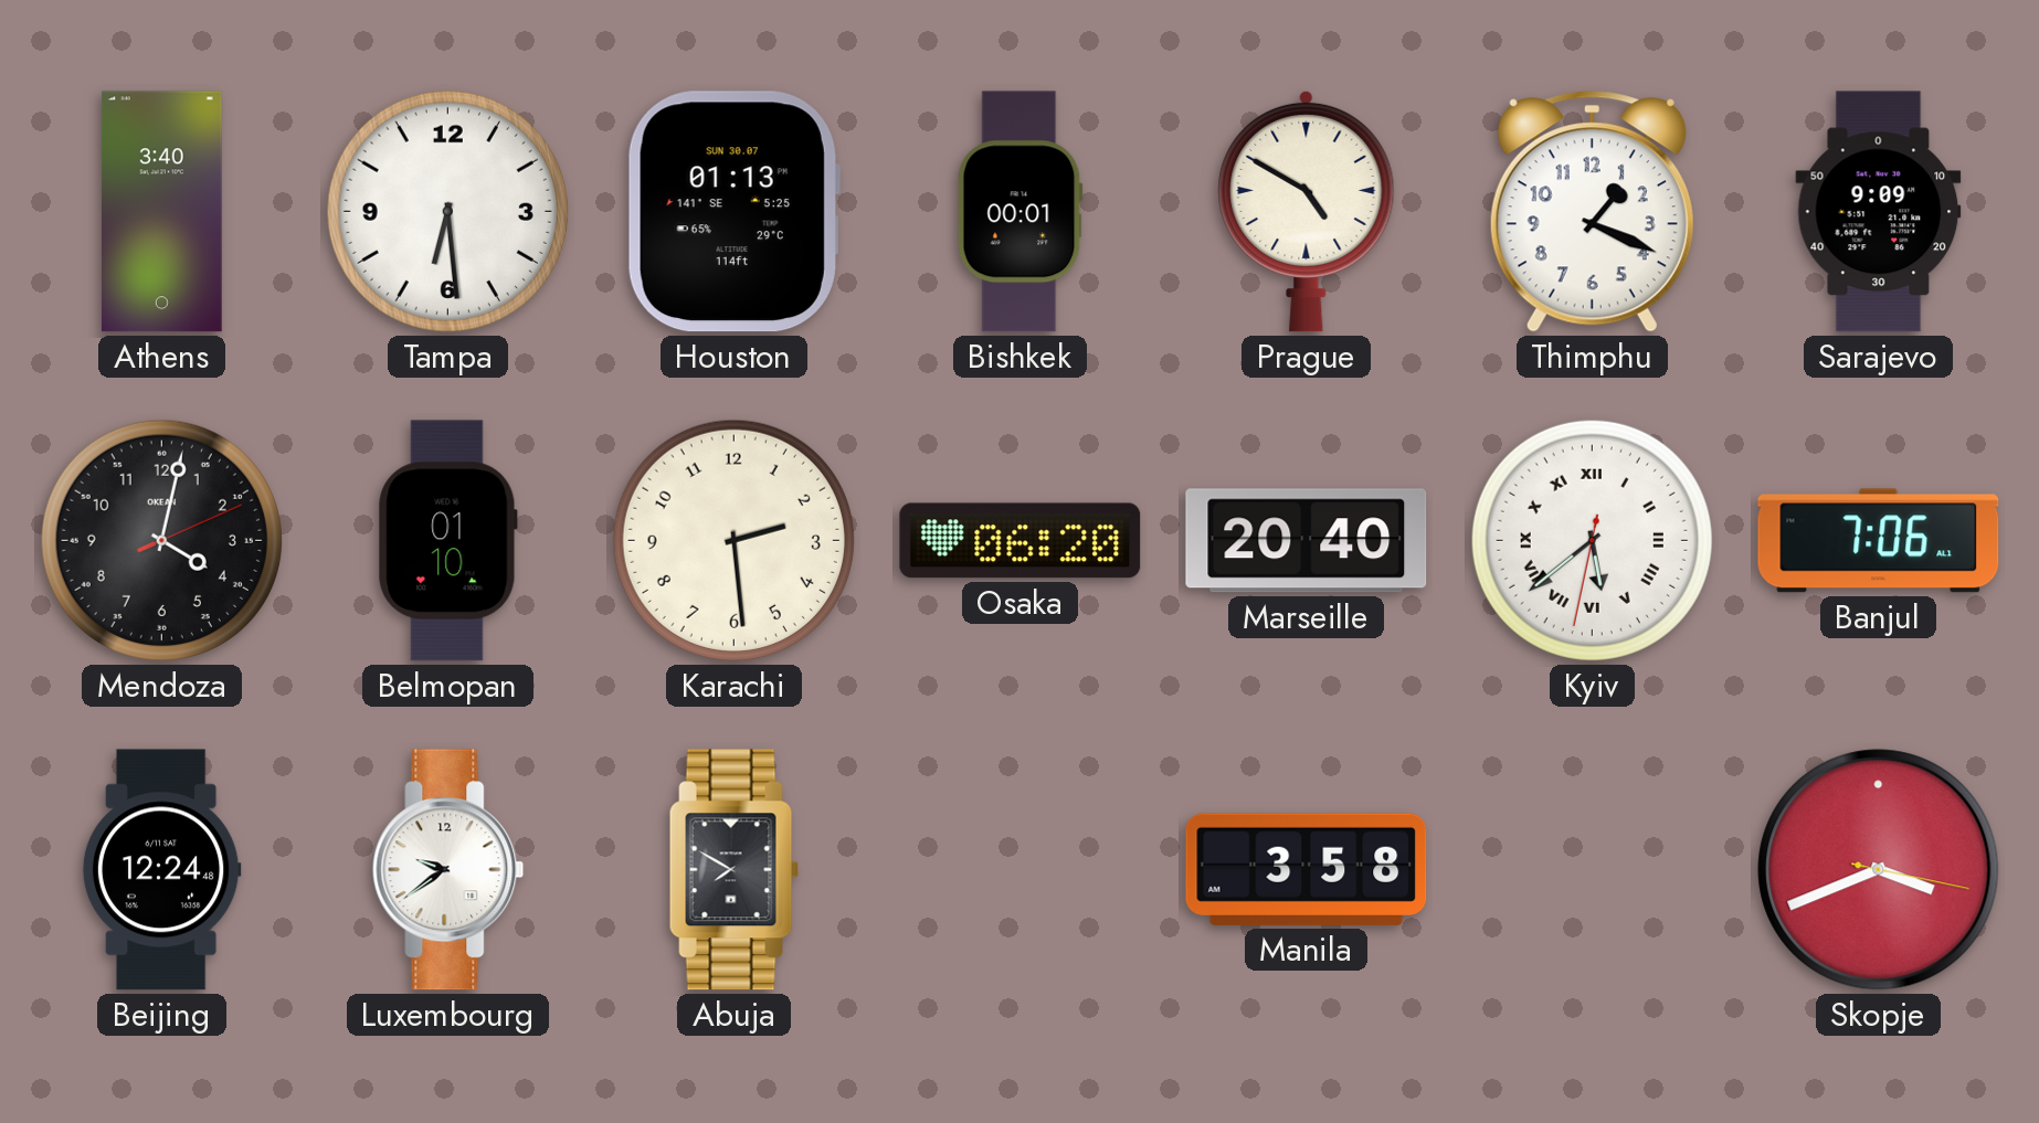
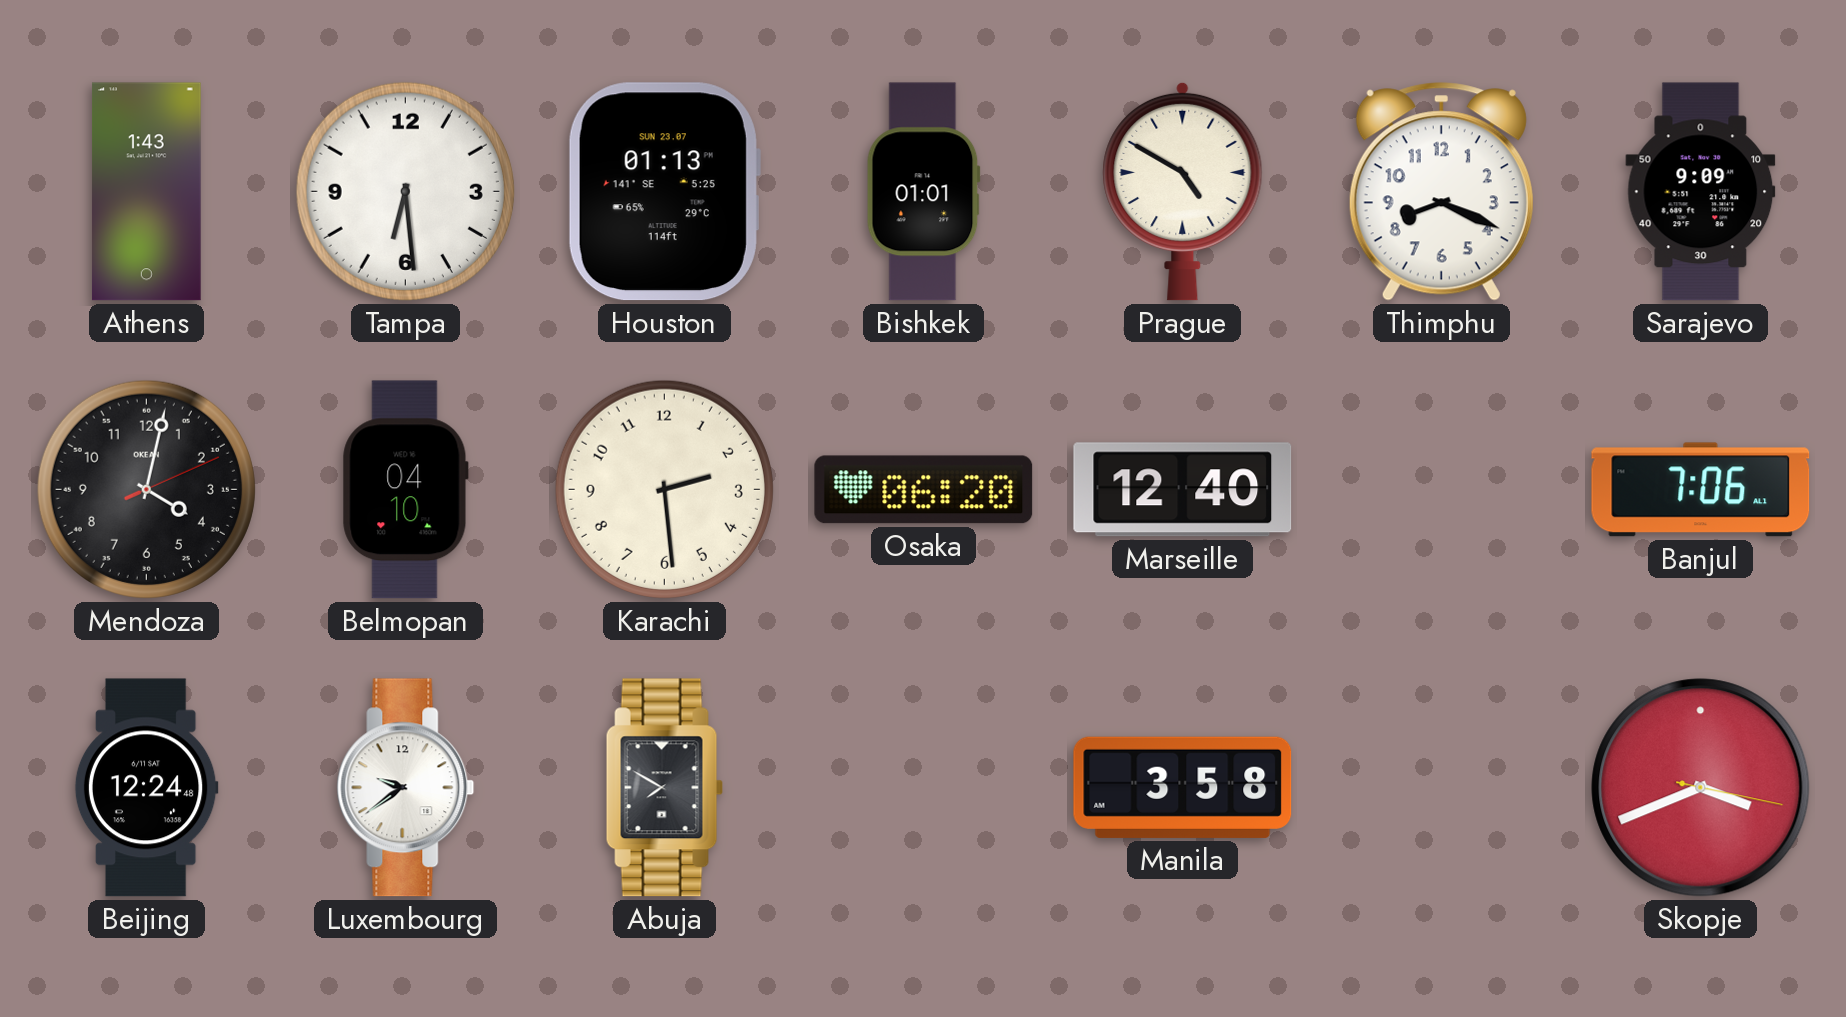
Athens: 3:40 -> 1:43
Houston date: SUN 30.07 -> SUN 23.07
Bishkek: 00:01 -> 01:01
Thimphu: 1:19 -> 8:19
Belmopan: 01:10 -> 04:10
Marseille: 20:40 -> 12:40
Kyiv: 5:38 -> none
